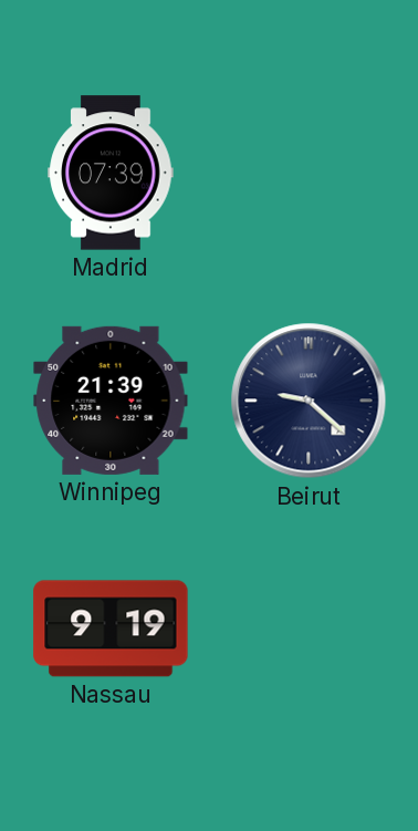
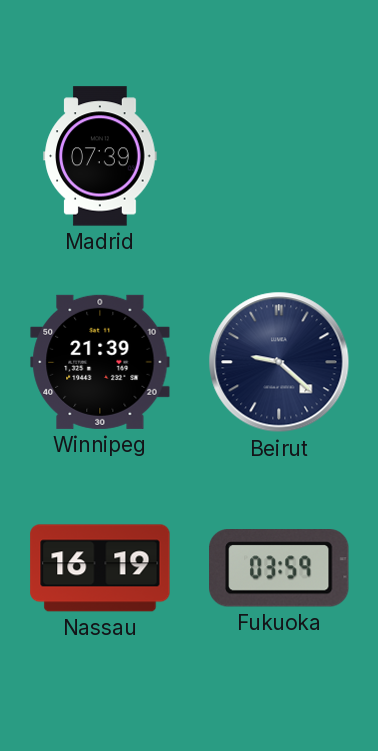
Nassau: 9:19 -> 16:19
Fukuoka: none -> 03:59
